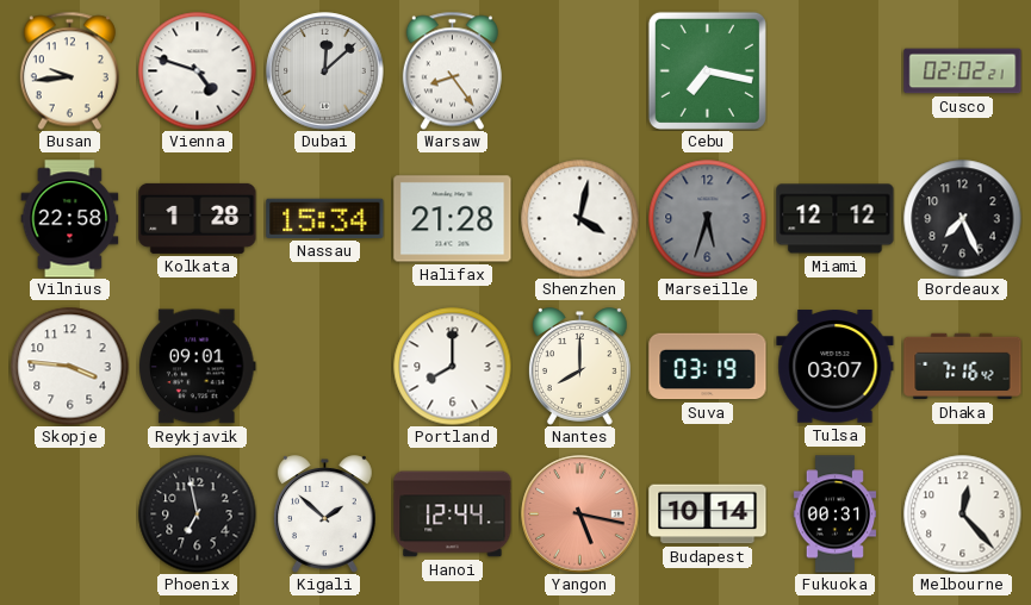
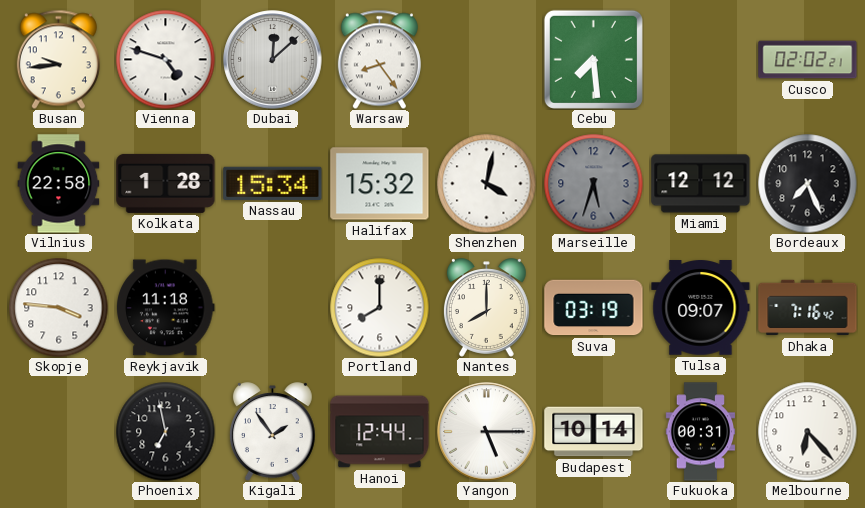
Cebu: 7:17 -> 7:29
Halifax: 21:28 -> 15:32
Reykjavik: 09:01 -> 11:18
Tulsa: 03:07 -> 09:07
Kigali: 1:52 -> 1:54
Yangon: 5:17 -> 5:15
Yangon dial: salmon -> white
Melbourne: 12:23 -> 6:23
